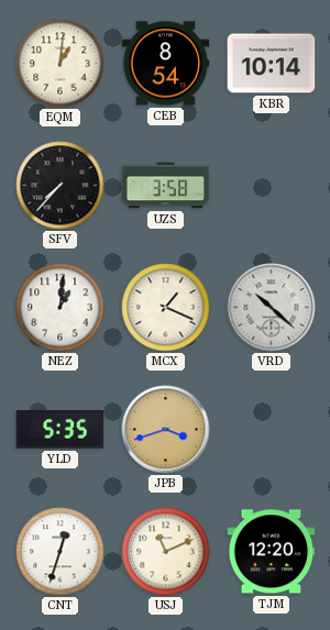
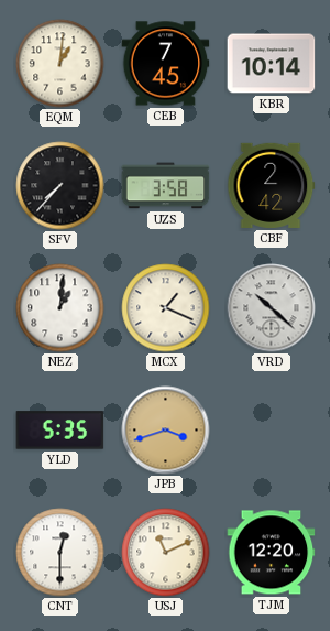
CEB: 8:54 -> 7:45
CBF: none -> 2:42
CNT: 12:33 -> 12:30
